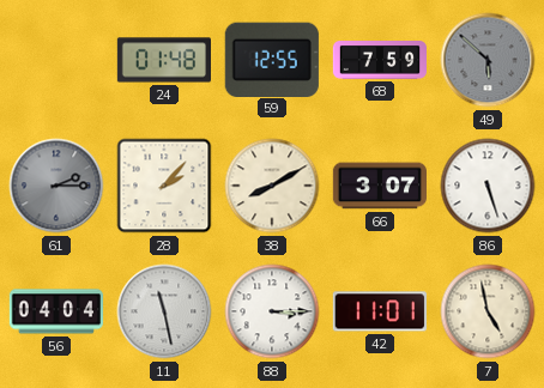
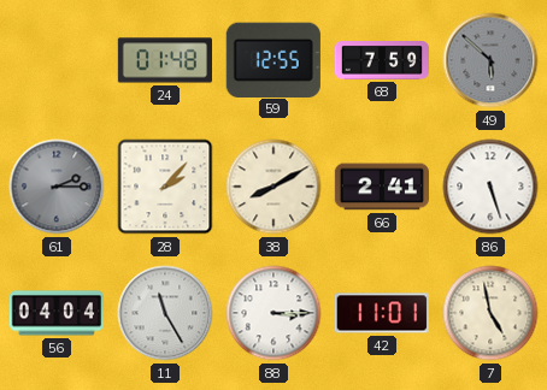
66: 3:07 -> 2:41
11: 11:28 -> 11:25
